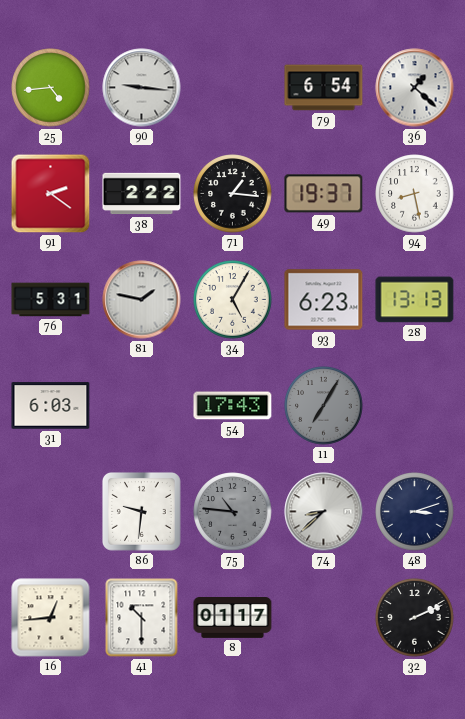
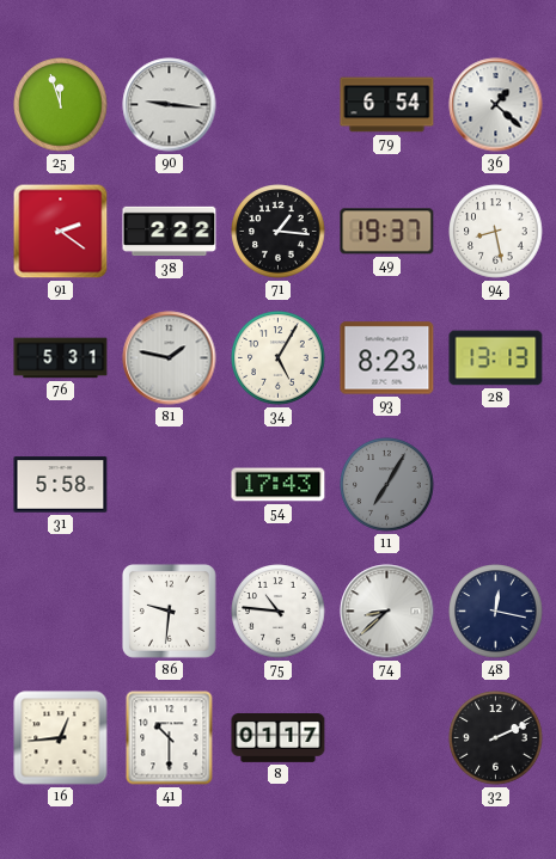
25: 4:44 -> 11:57
93: 6:23 -> 8:23
31: 6:03 -> 5:58
75 dial: grey -> white
48: 3:12 -> 12:17
